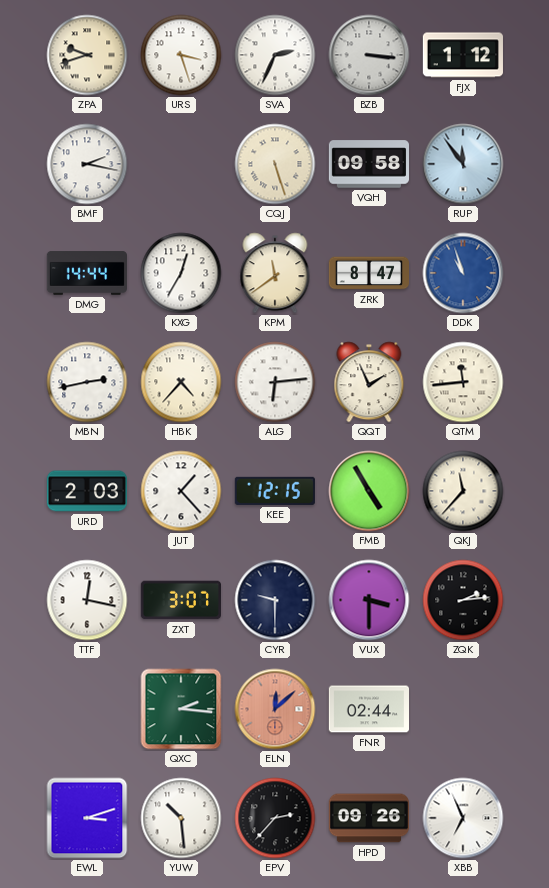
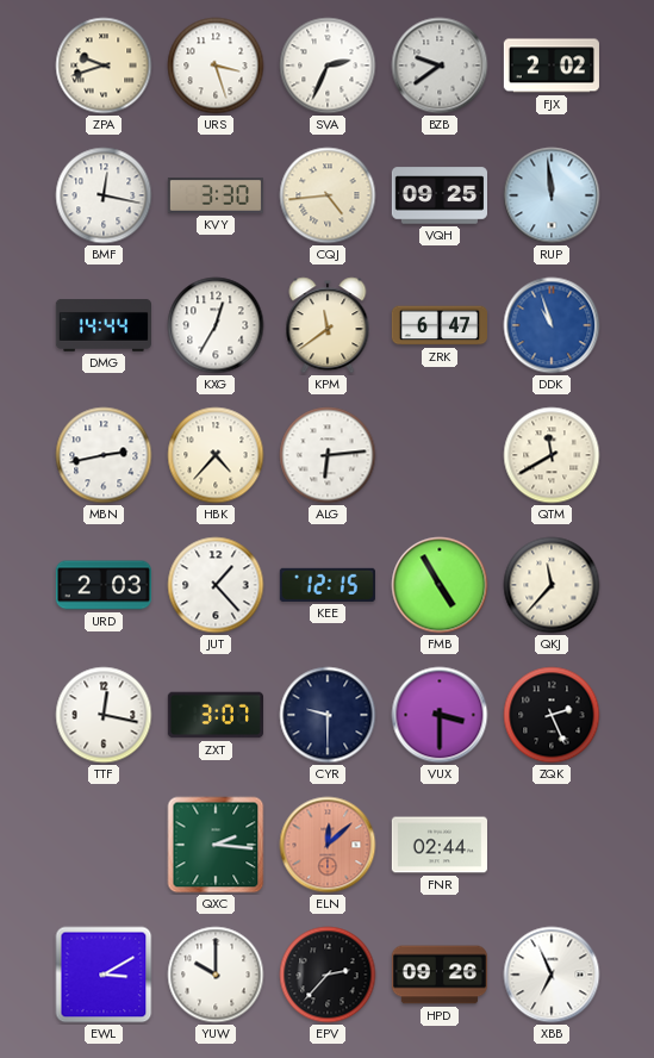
BZB: 3:16 -> 9:39
FJX: 1:12 -> 2:02
BMF: 2:17 -> 12:17
KVY: none -> 3:30
CQJ: 5:27 -> 4:44
VQH: 09:58 -> 09:25
RUP: 11:54 -> 11:59
ZRK: 8:47 -> 6:47
QQT: 1:56 -> none
QTM: 11:44 -> 11:40
ZQK: 2:14 -> 2:26
EWL: 3:12 -> 3:10
YUW: 10:29 -> 10:00
